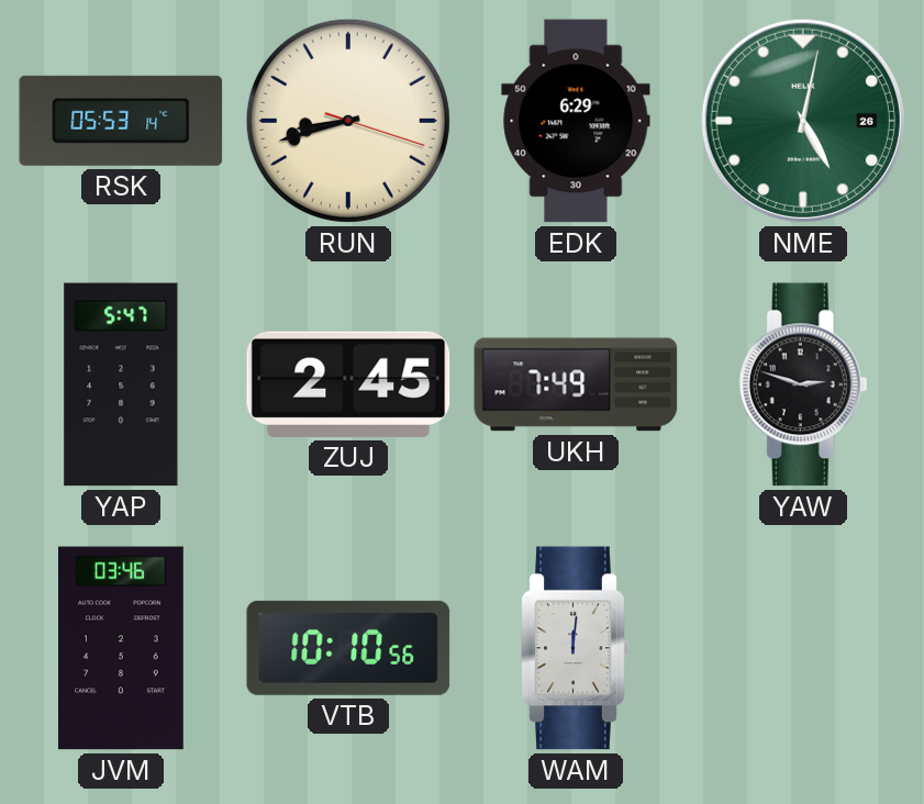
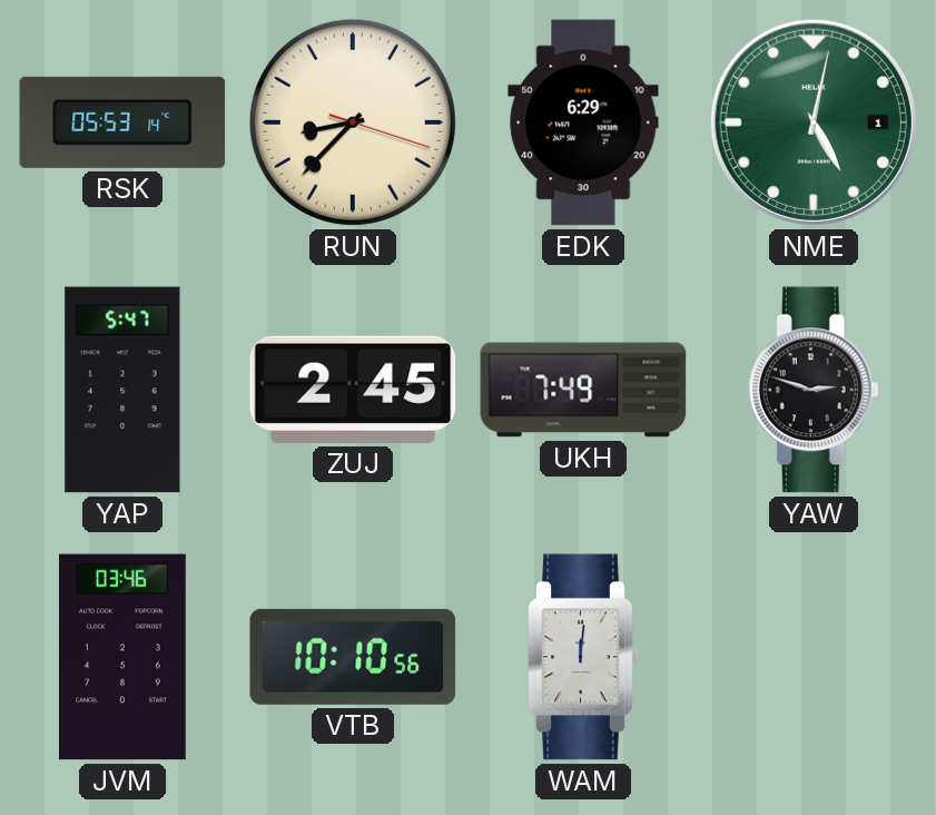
RUN: 8:42 -> 8:37
NME date: 26 -> 1
